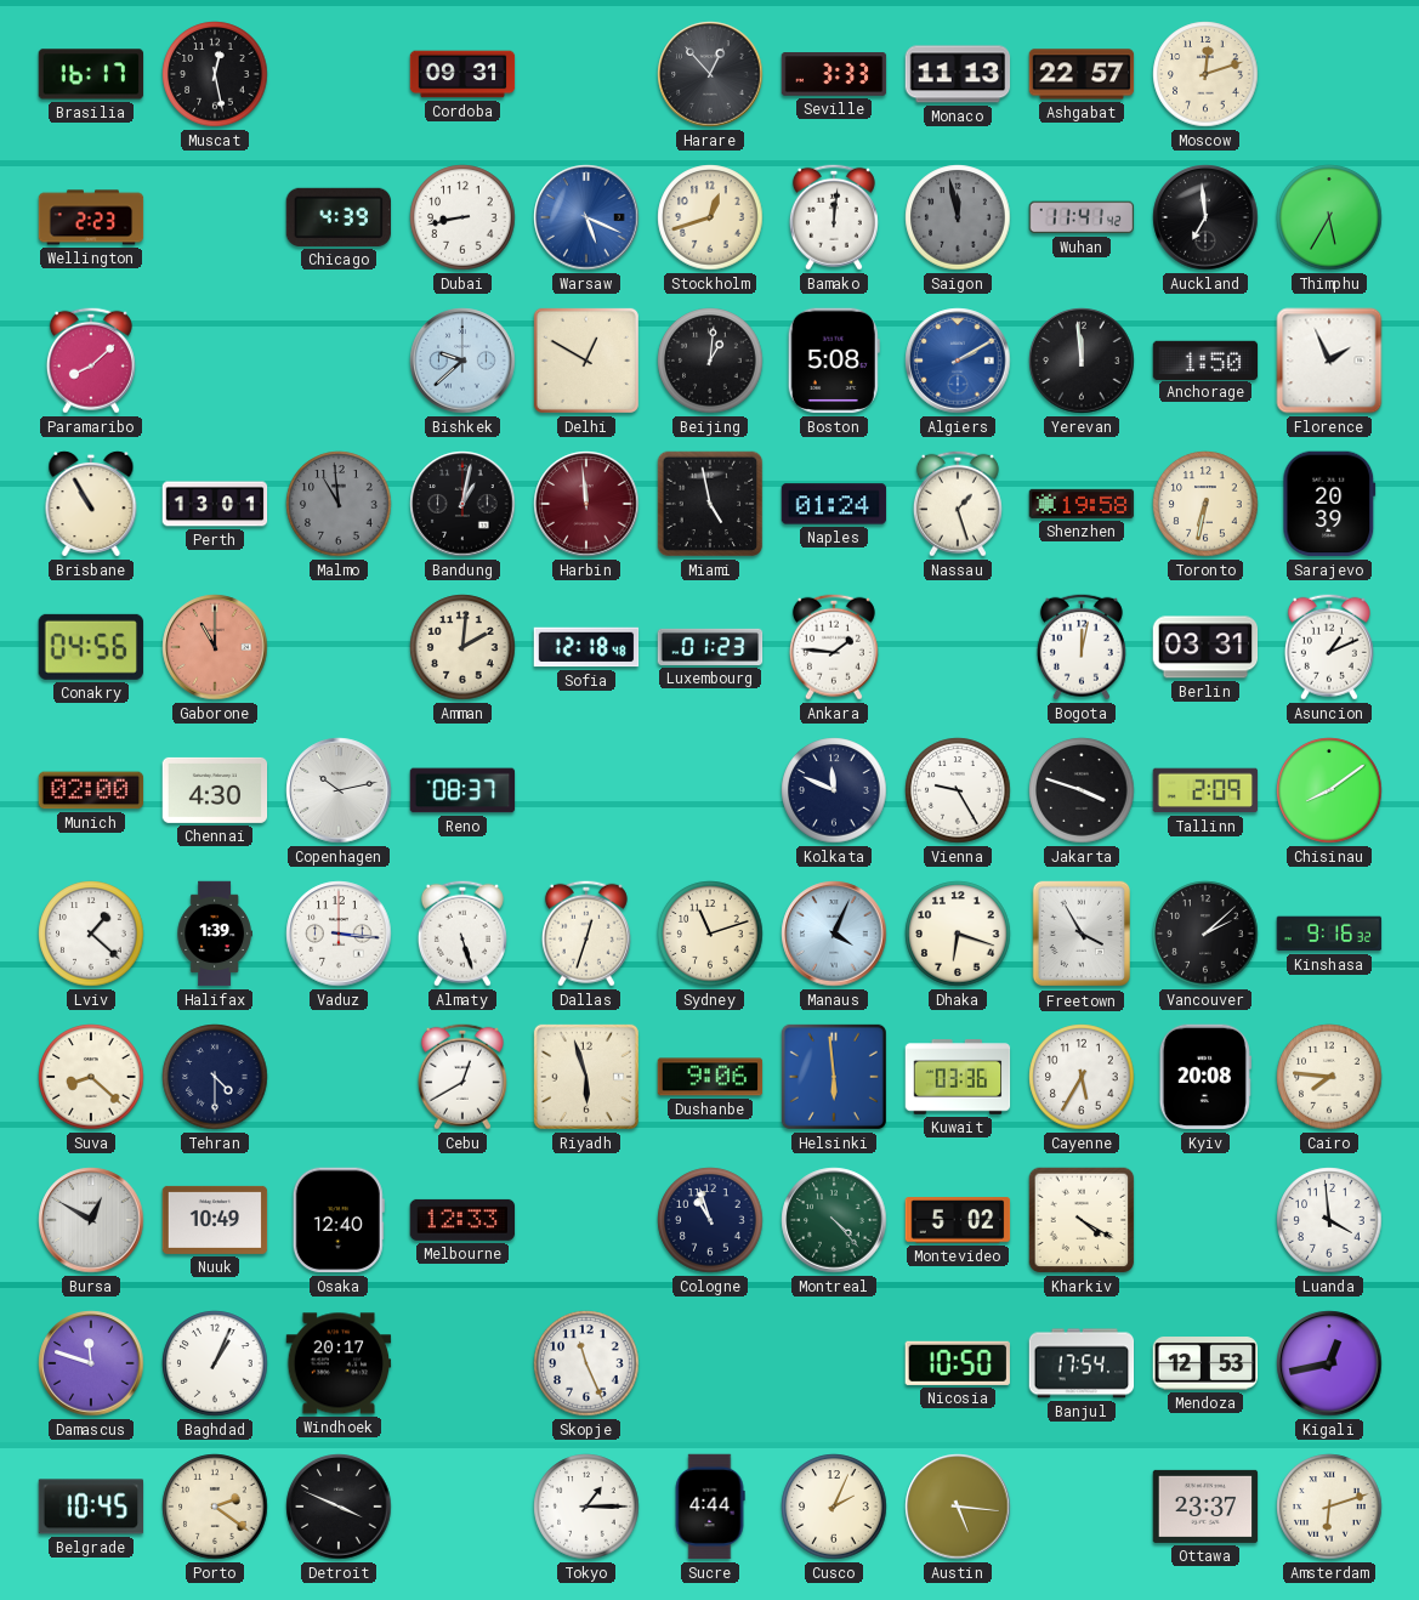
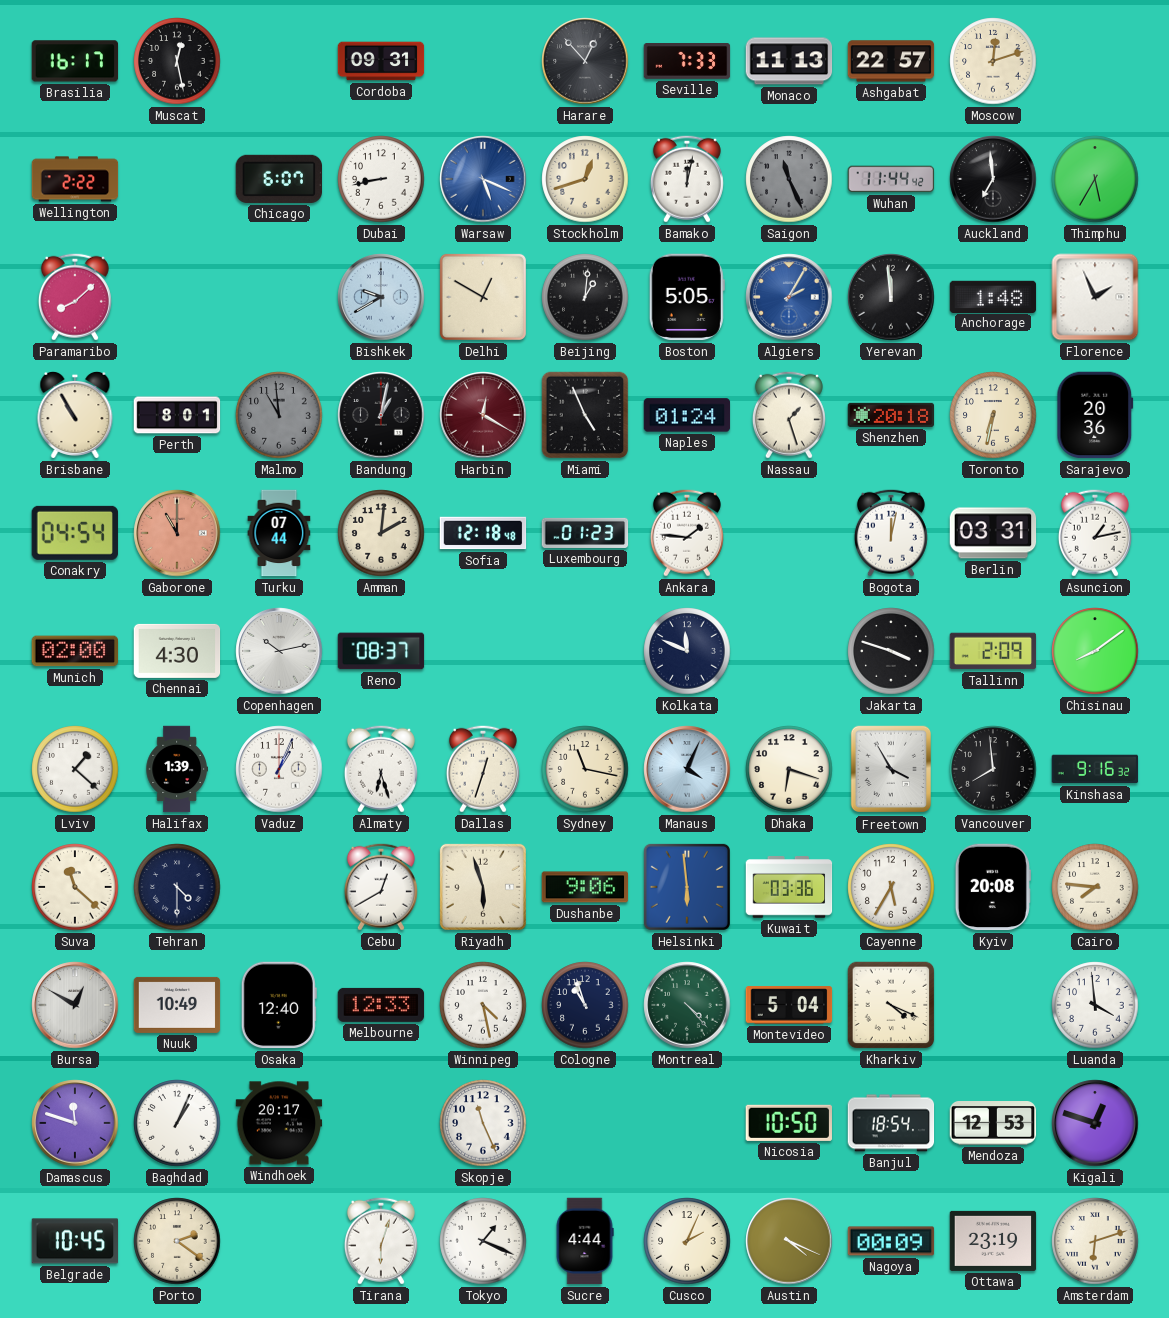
Seville: 3:33 -> 7:33
Wellington: 2:23 -> 2:22
Chicago: 4:39 -> 6:07
Bamako: 12:01 -> 12:02
Saigon: 11:58 -> 11:26
Wuhan: 11:41 -> 11:44
Bishkek: 9:38 -> 9:40
Boston: 5:08 -> 5:05
Algiers: 2:10 -> 2:05
Anchorage: 1:50 -> 1:48
Perth: 13:01 -> 8:01
Harbin: 11:59 -> 12:20
Miami: 4:58 -> 4:56
Shenzhen: 19:58 -> 20:18
Sarajevo: 20:39 -> 20:36
Conakry: 04:56 -> 04:54
Turku: none -> 07:44
Asuncion: 1:11 -> 1:13
Vienna: 9:25 -> none
Vaduz: 3:16 -> 1:04
Almaty: 5:27 -> 6:27
Sydney: 11:12 -> 11:17
Vancouver: 2:08 -> 7:59
Suva: 8:22 -> 11:22
Winnipeg: none -> 4:28
Montevideo: 5:02 -> 5:04
Kharkiv: 4:20 -> 4:19
Banjul: 17:54 -> 18:54
Kigali: 12:43 -> 12:48
Detroit: 3:49 -> none
Tirana: none -> 6:03
Tokyo: 1:15 -> 1:19
Austin: 5:16 -> 4:19
Nagoya: none -> 00:09
Ottawa: 23:37 -> 23:19
